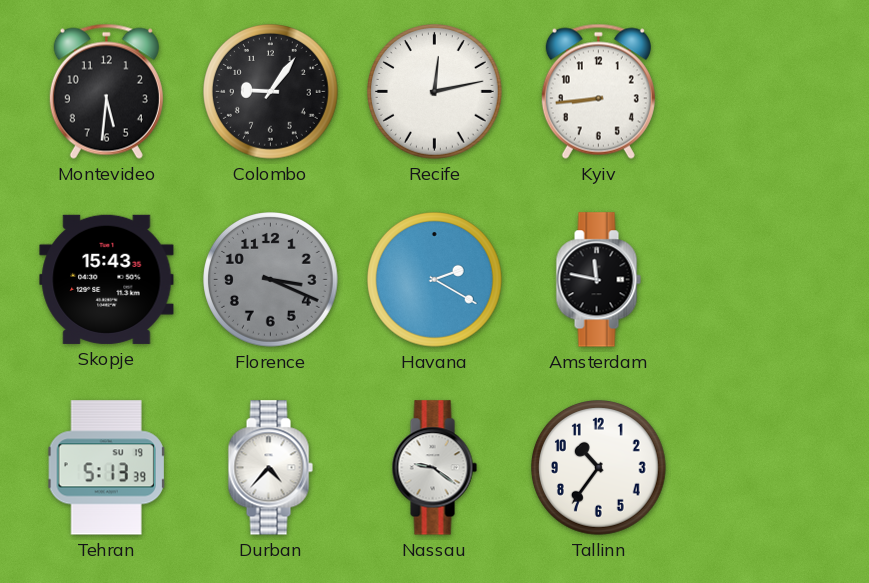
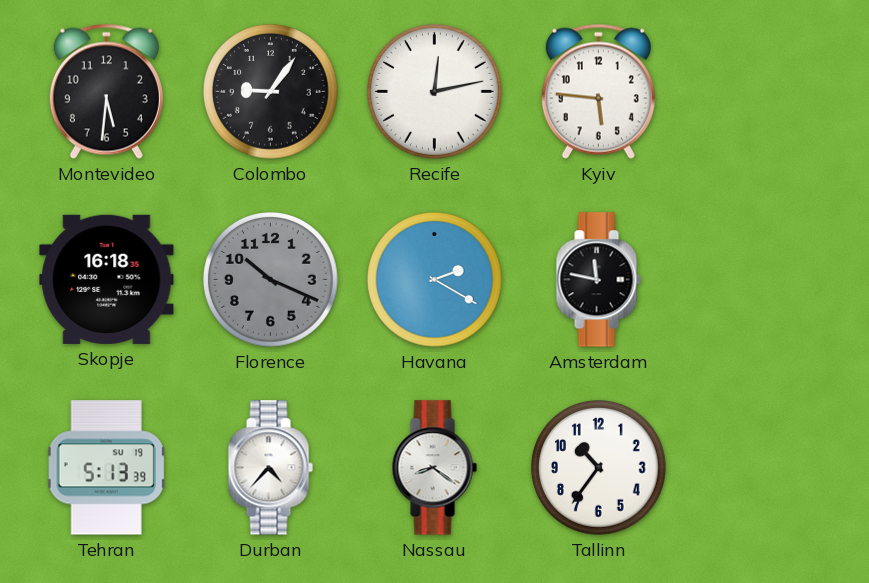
Kyiv: 8:44 -> 5:46
Skopje: 15:43 -> 16:18
Florence: 3:19 -> 10:19
Nassau: 9:21 -> 8:21
